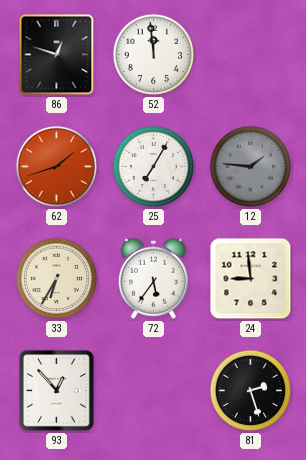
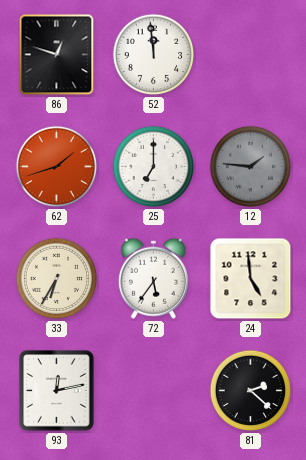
25: 7:05 -> 7:00
24: 8:59 -> 4:59
93: 12:53 -> 12:13
81: 2:27 -> 2:22
